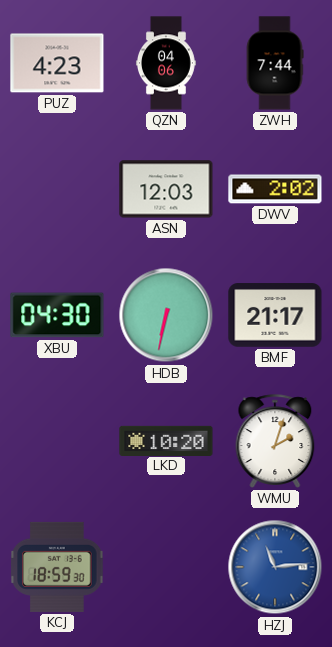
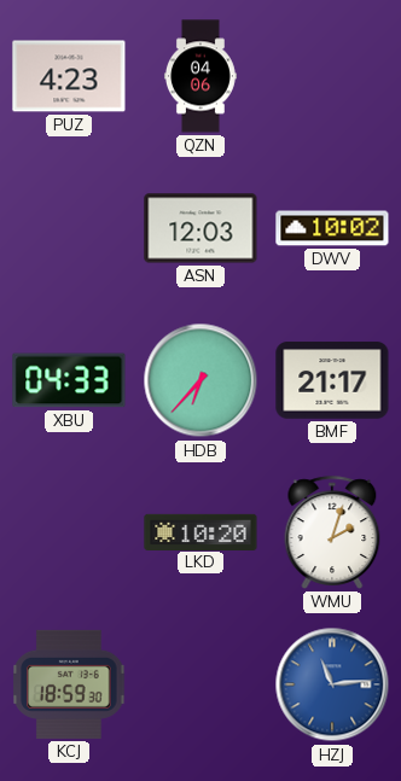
ZWH: 7:44 -> none
DWV: 2:02 -> 10:02
XBU: 04:30 -> 04:33
HDB: 6:32 -> 6:37
